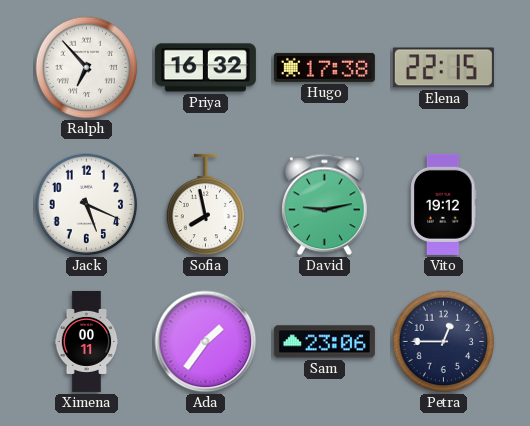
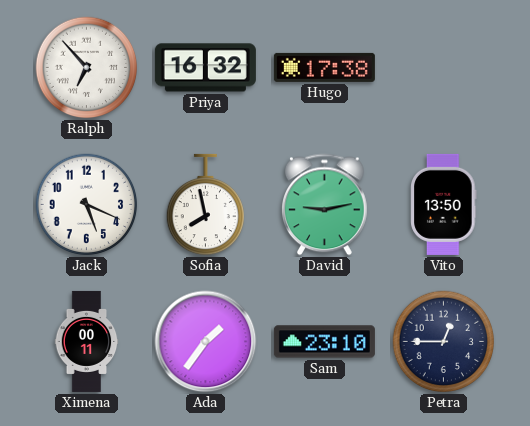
Elena: 22:15 -> none
Vito: 19:12 -> 13:50
Sam: 23:06 -> 23:10
